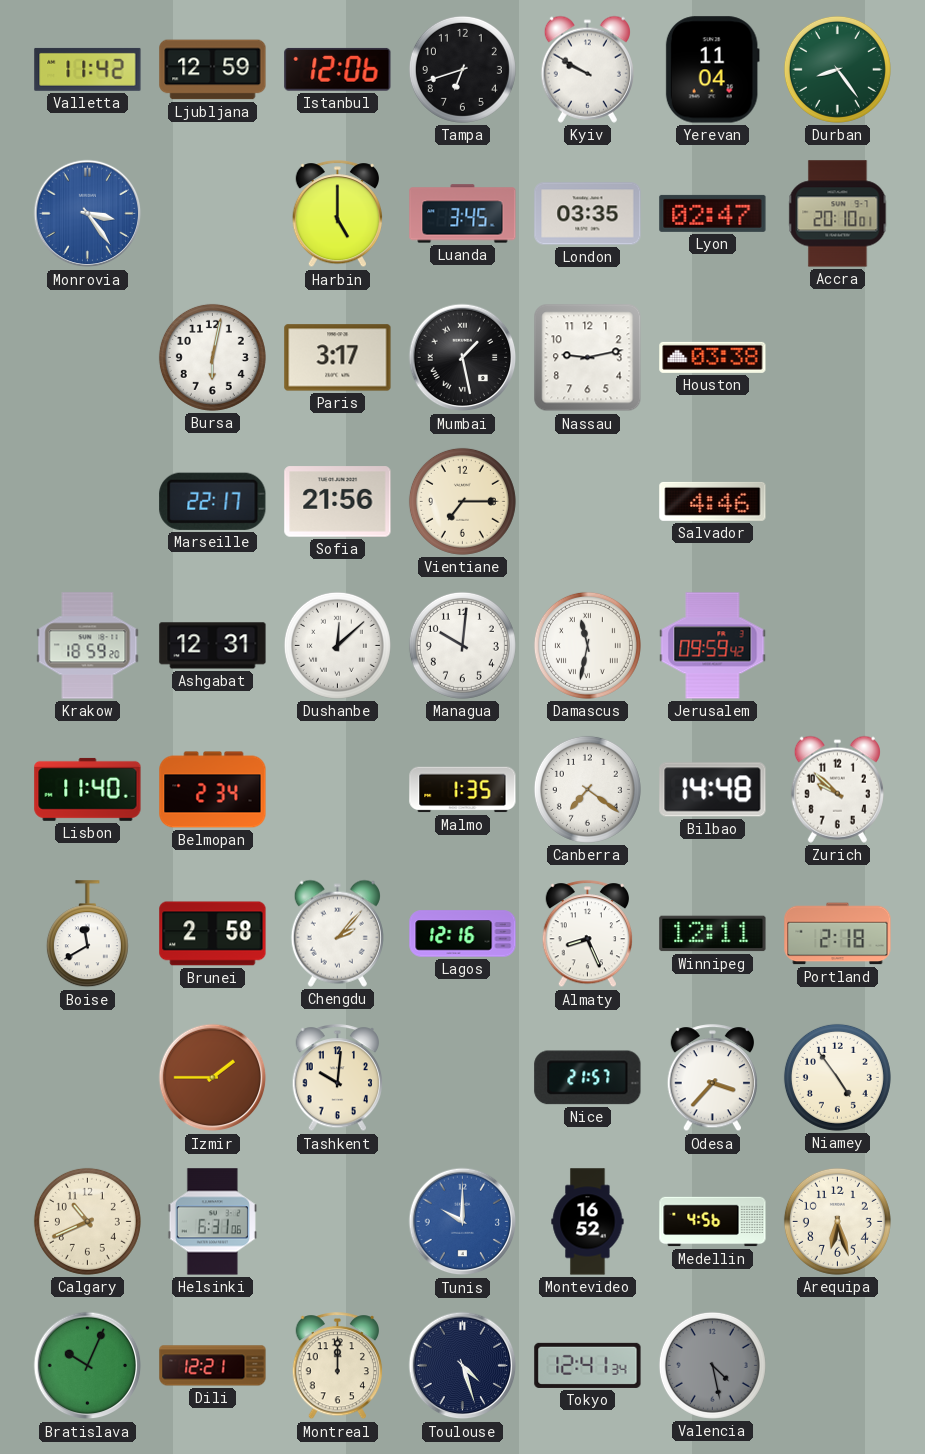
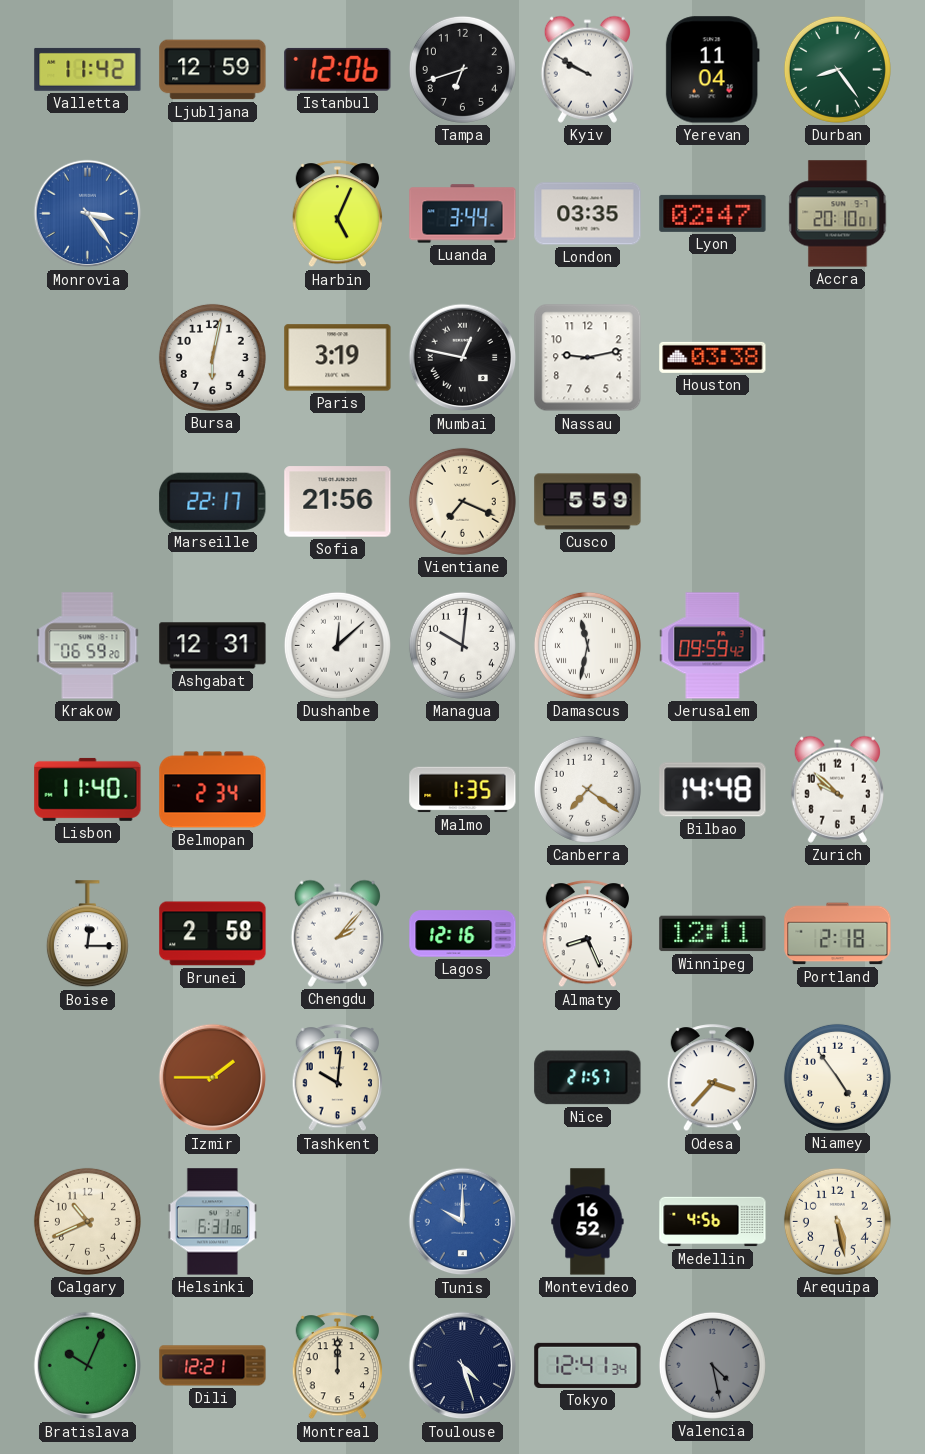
Harbin: 5:00 -> 5:04
Luanda: 3:45 -> 3:44
Paris: 3:17 -> 3:19
Mumbai: 1:28 -> 12:47
Vientiane: 7:15 -> 7:19
Cusco: none -> 5:59
Salvador: 4:46 -> none
Krakow: 18:59 -> 06:59
Boise: 11:40 -> 12:15
Arequipa: 6:27 -> 5:28
